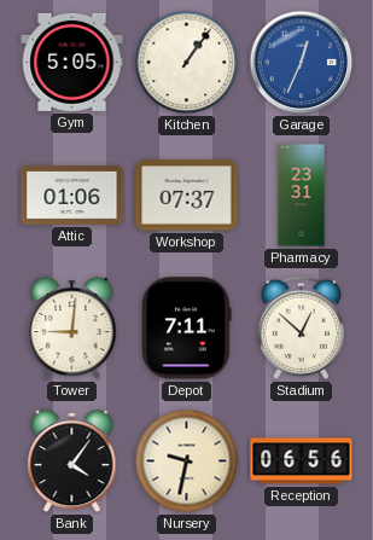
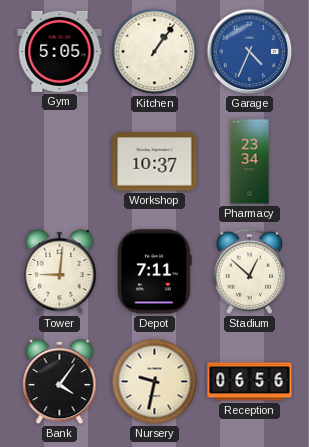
Garage: 12:34 -> 4:34
Attic: 01:06 -> none
Workshop: 07:37 -> 10:37
Pharmacy: 23:31 -> 23:34
